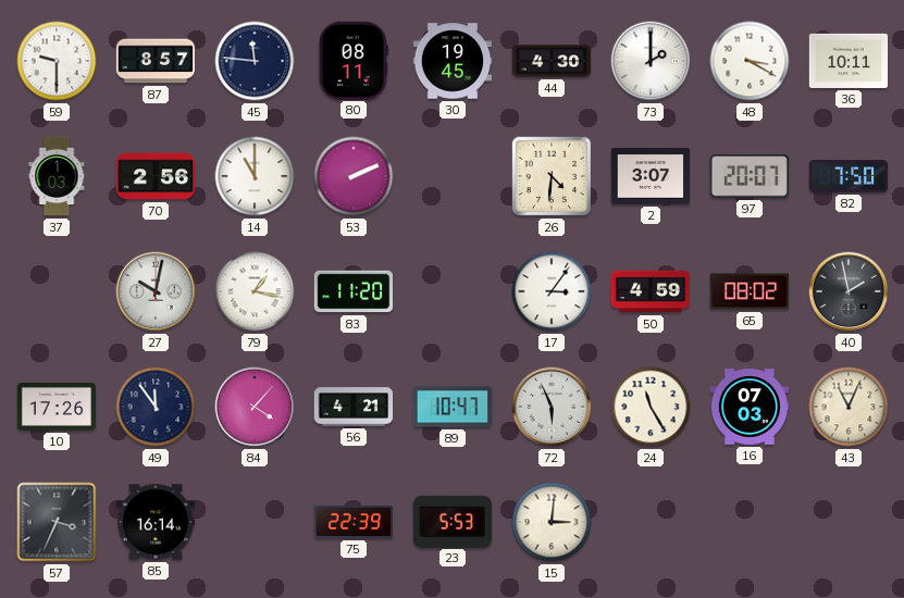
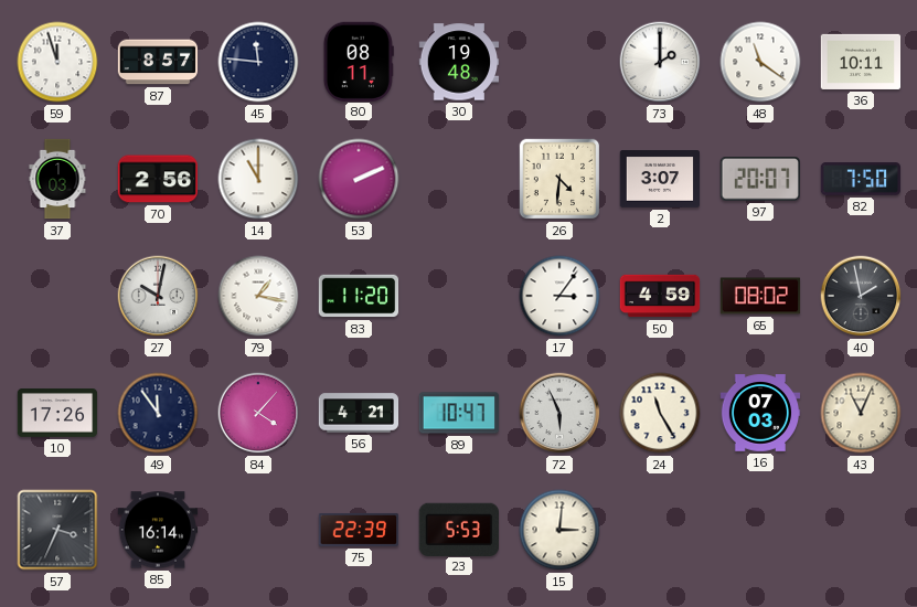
59: 9:30 -> 11:57
30: 19:45 -> 19:48
44: 4:30 -> none
48: 3:20 -> 11:21
